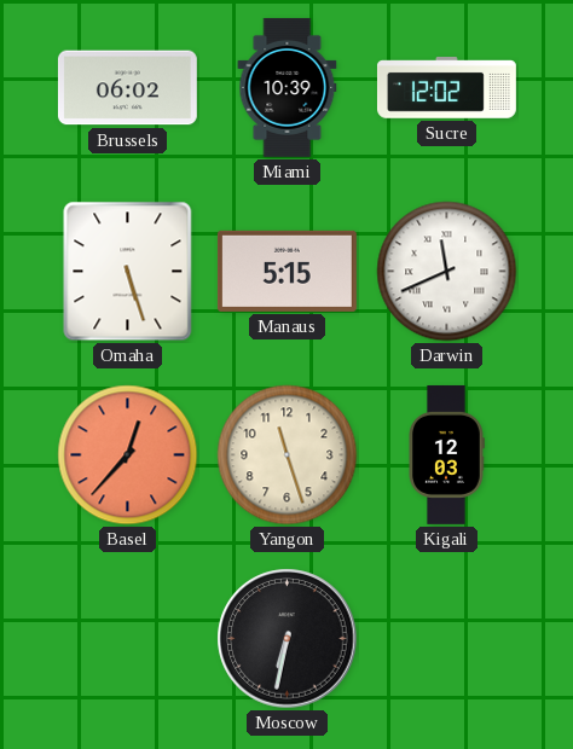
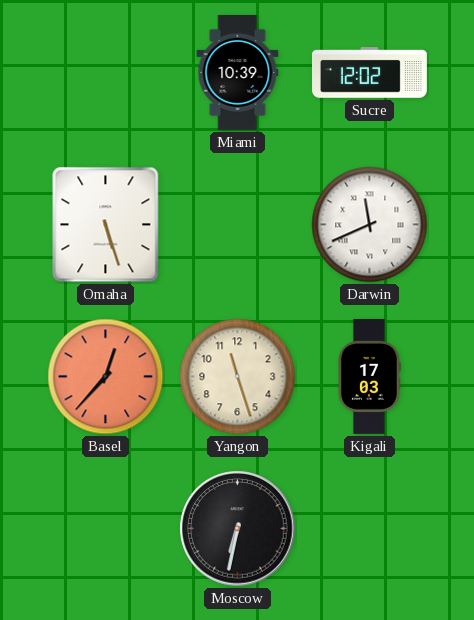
Brussels: 06:02 -> none
Manaus: 5:15 -> none
Kigali: 12:03 -> 17:03
